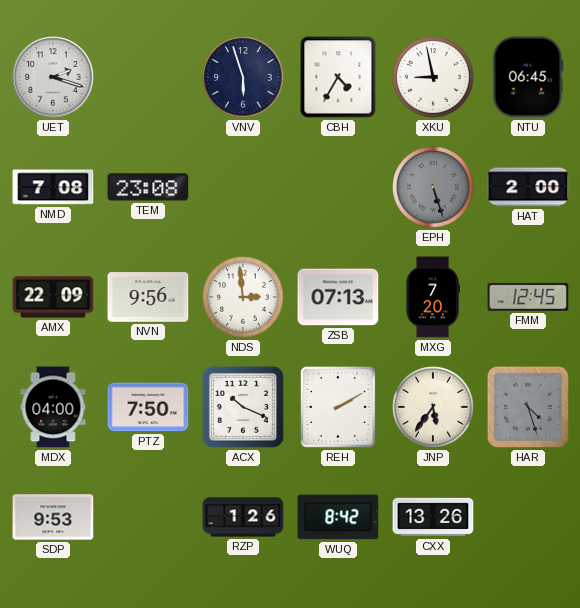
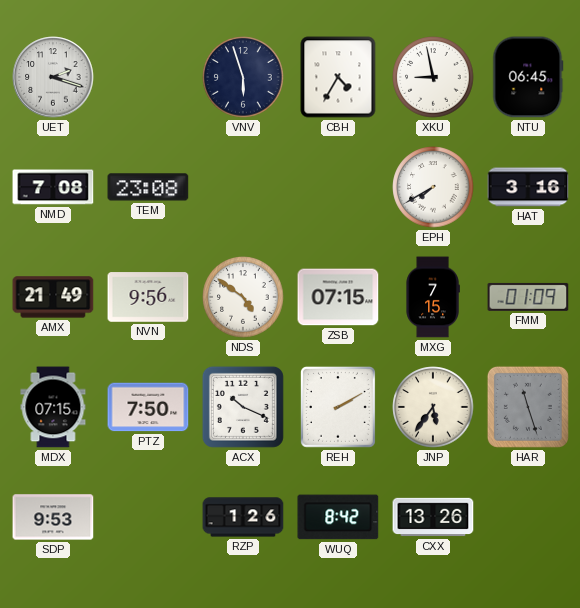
EPH: 5:27 -> 7:40
EPH dial: grey -> white
HAT: 2:00 -> 3:16
AMX: 22:09 -> 21:49
NDS: 2:59 -> 4:51
ZSB: 07:13 -> 07:15
MXG: 7:20 -> 7:15
FMM: 12:45 -> 01:09
MDX: 04:00 -> 07:15
HAR: 4:27 -> 11:27
